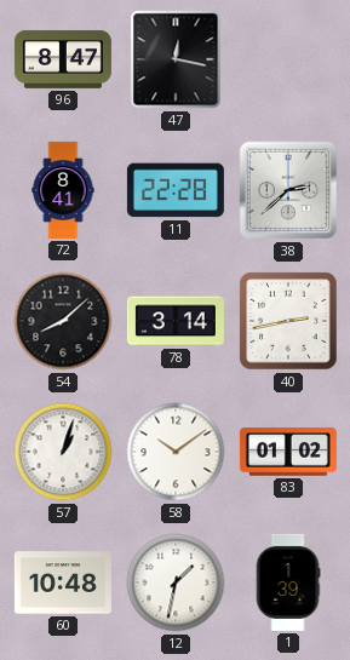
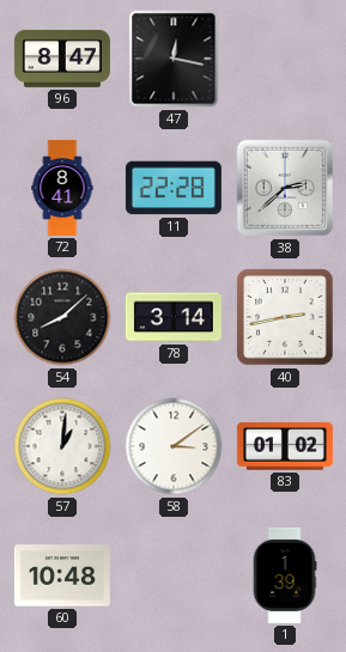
57: 1:03 -> 1:01
58: 10:09 -> 3:09
12: 1:32 -> none
